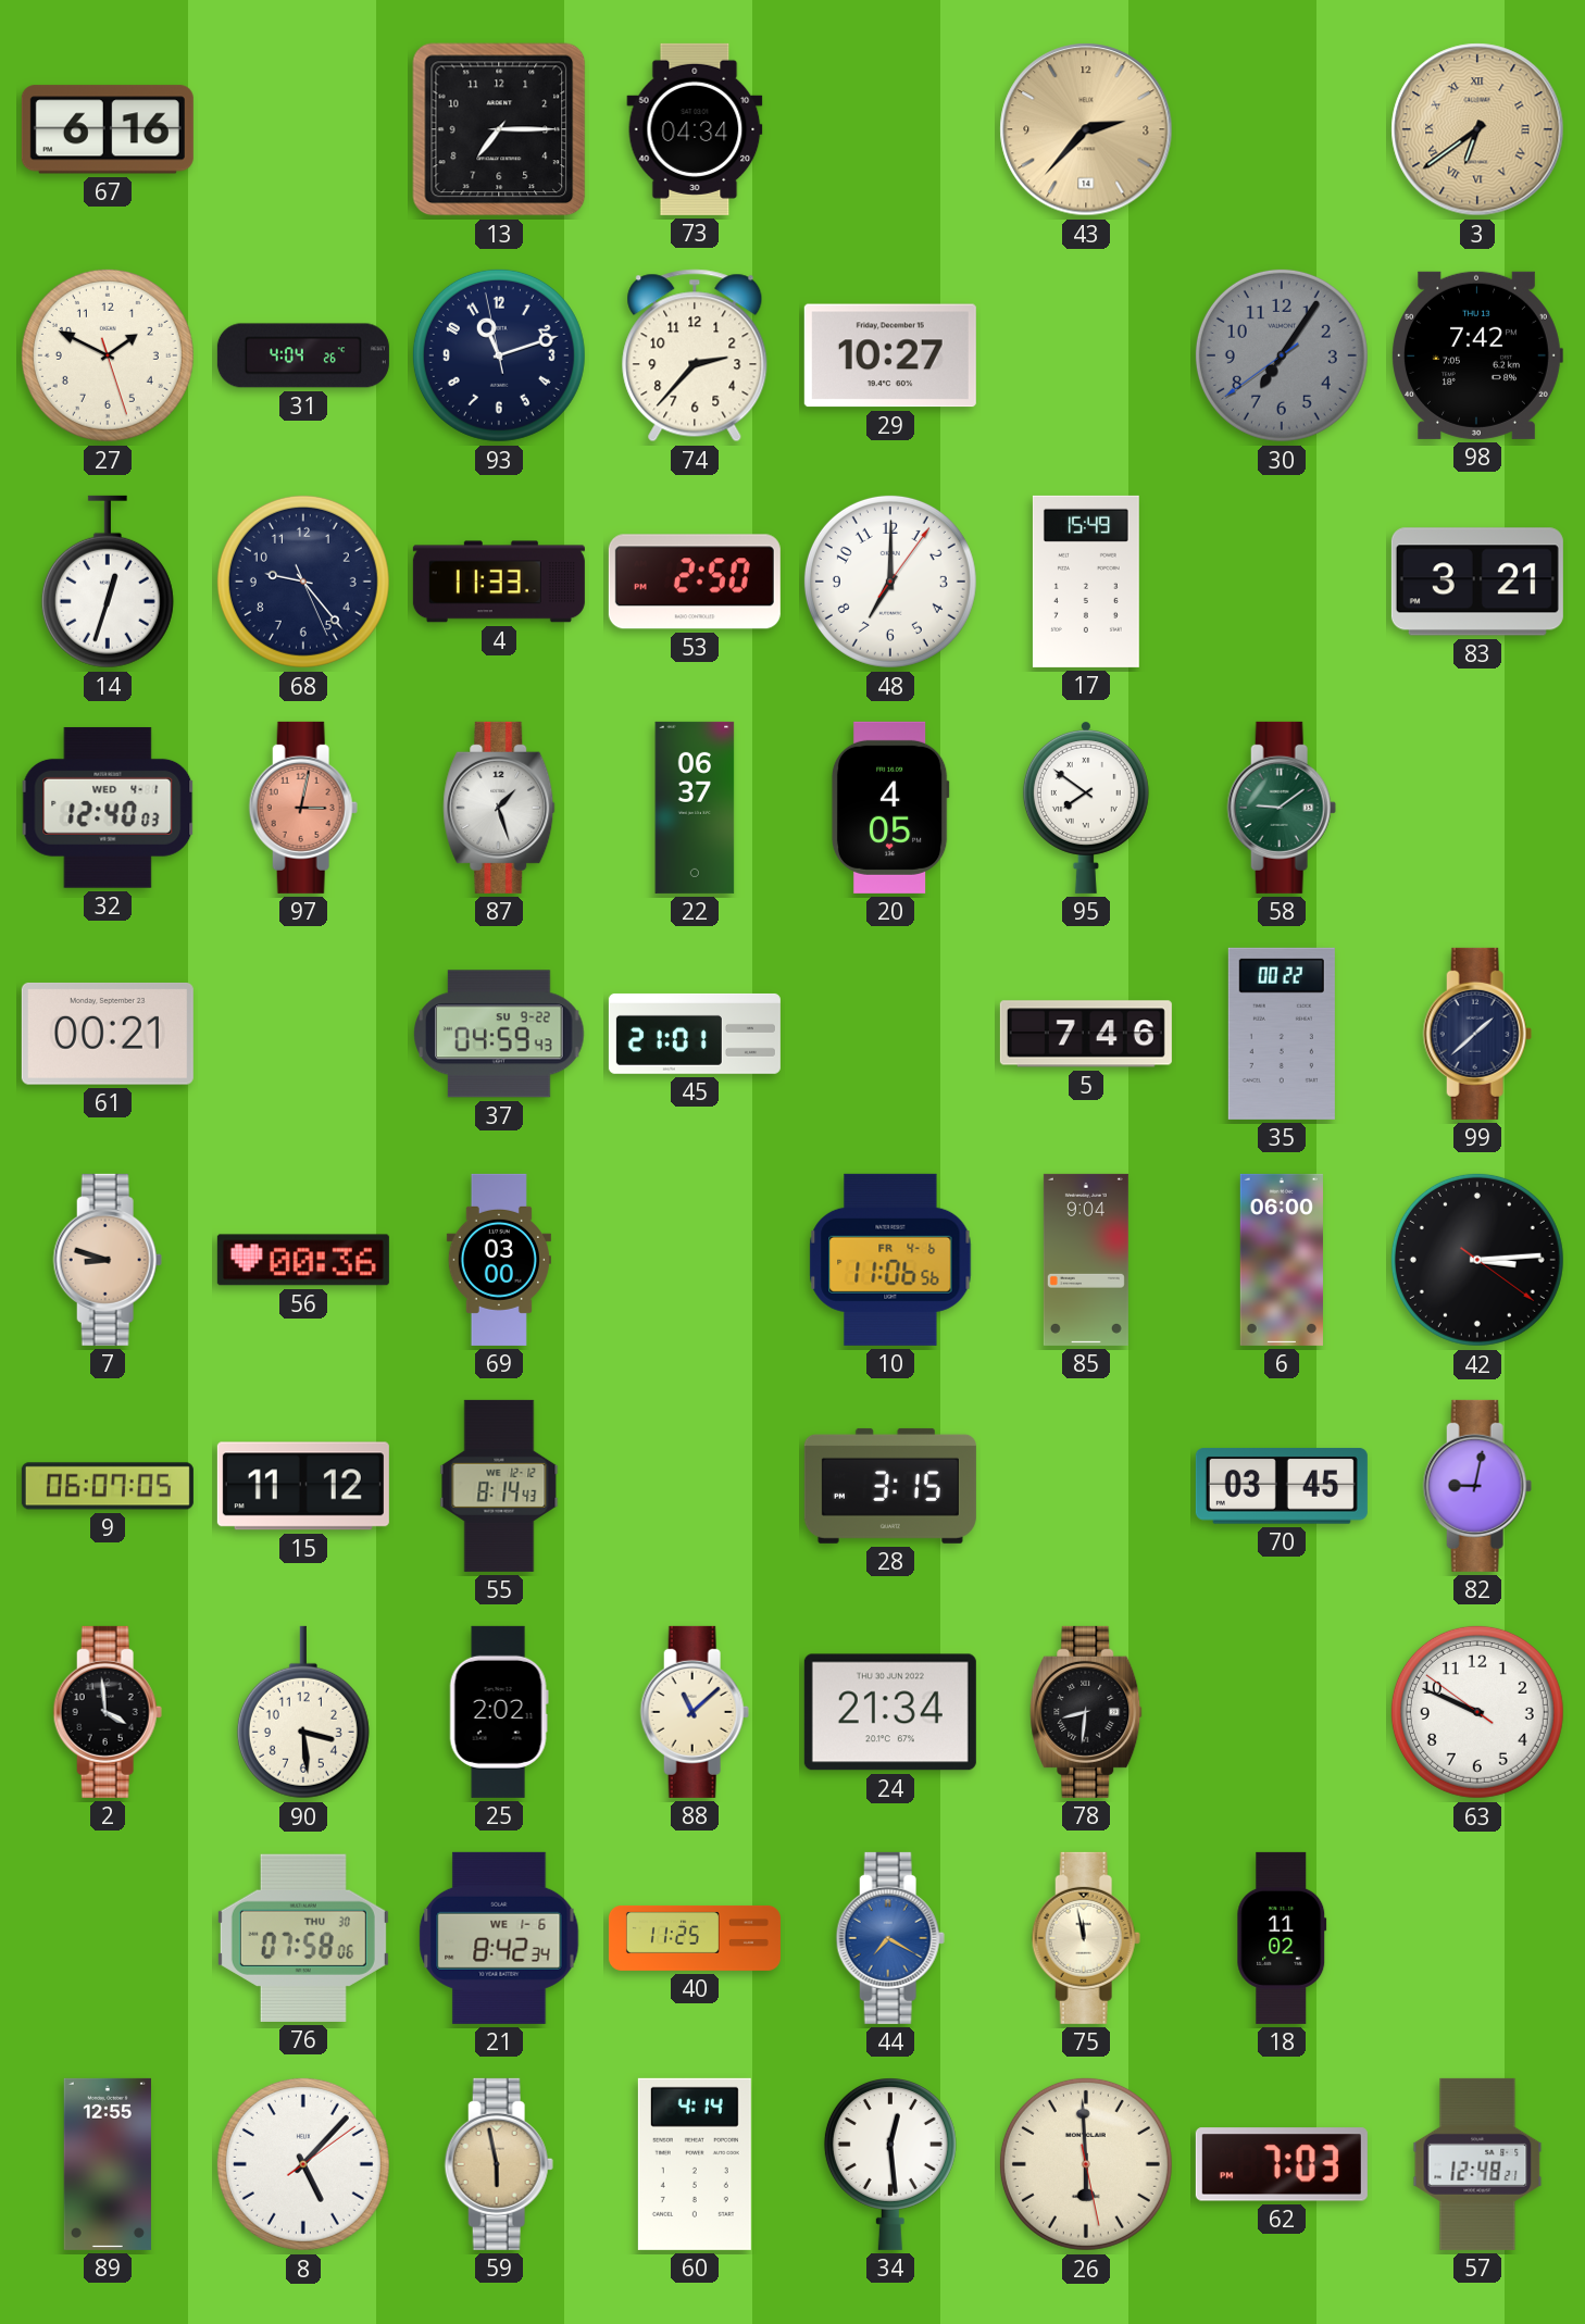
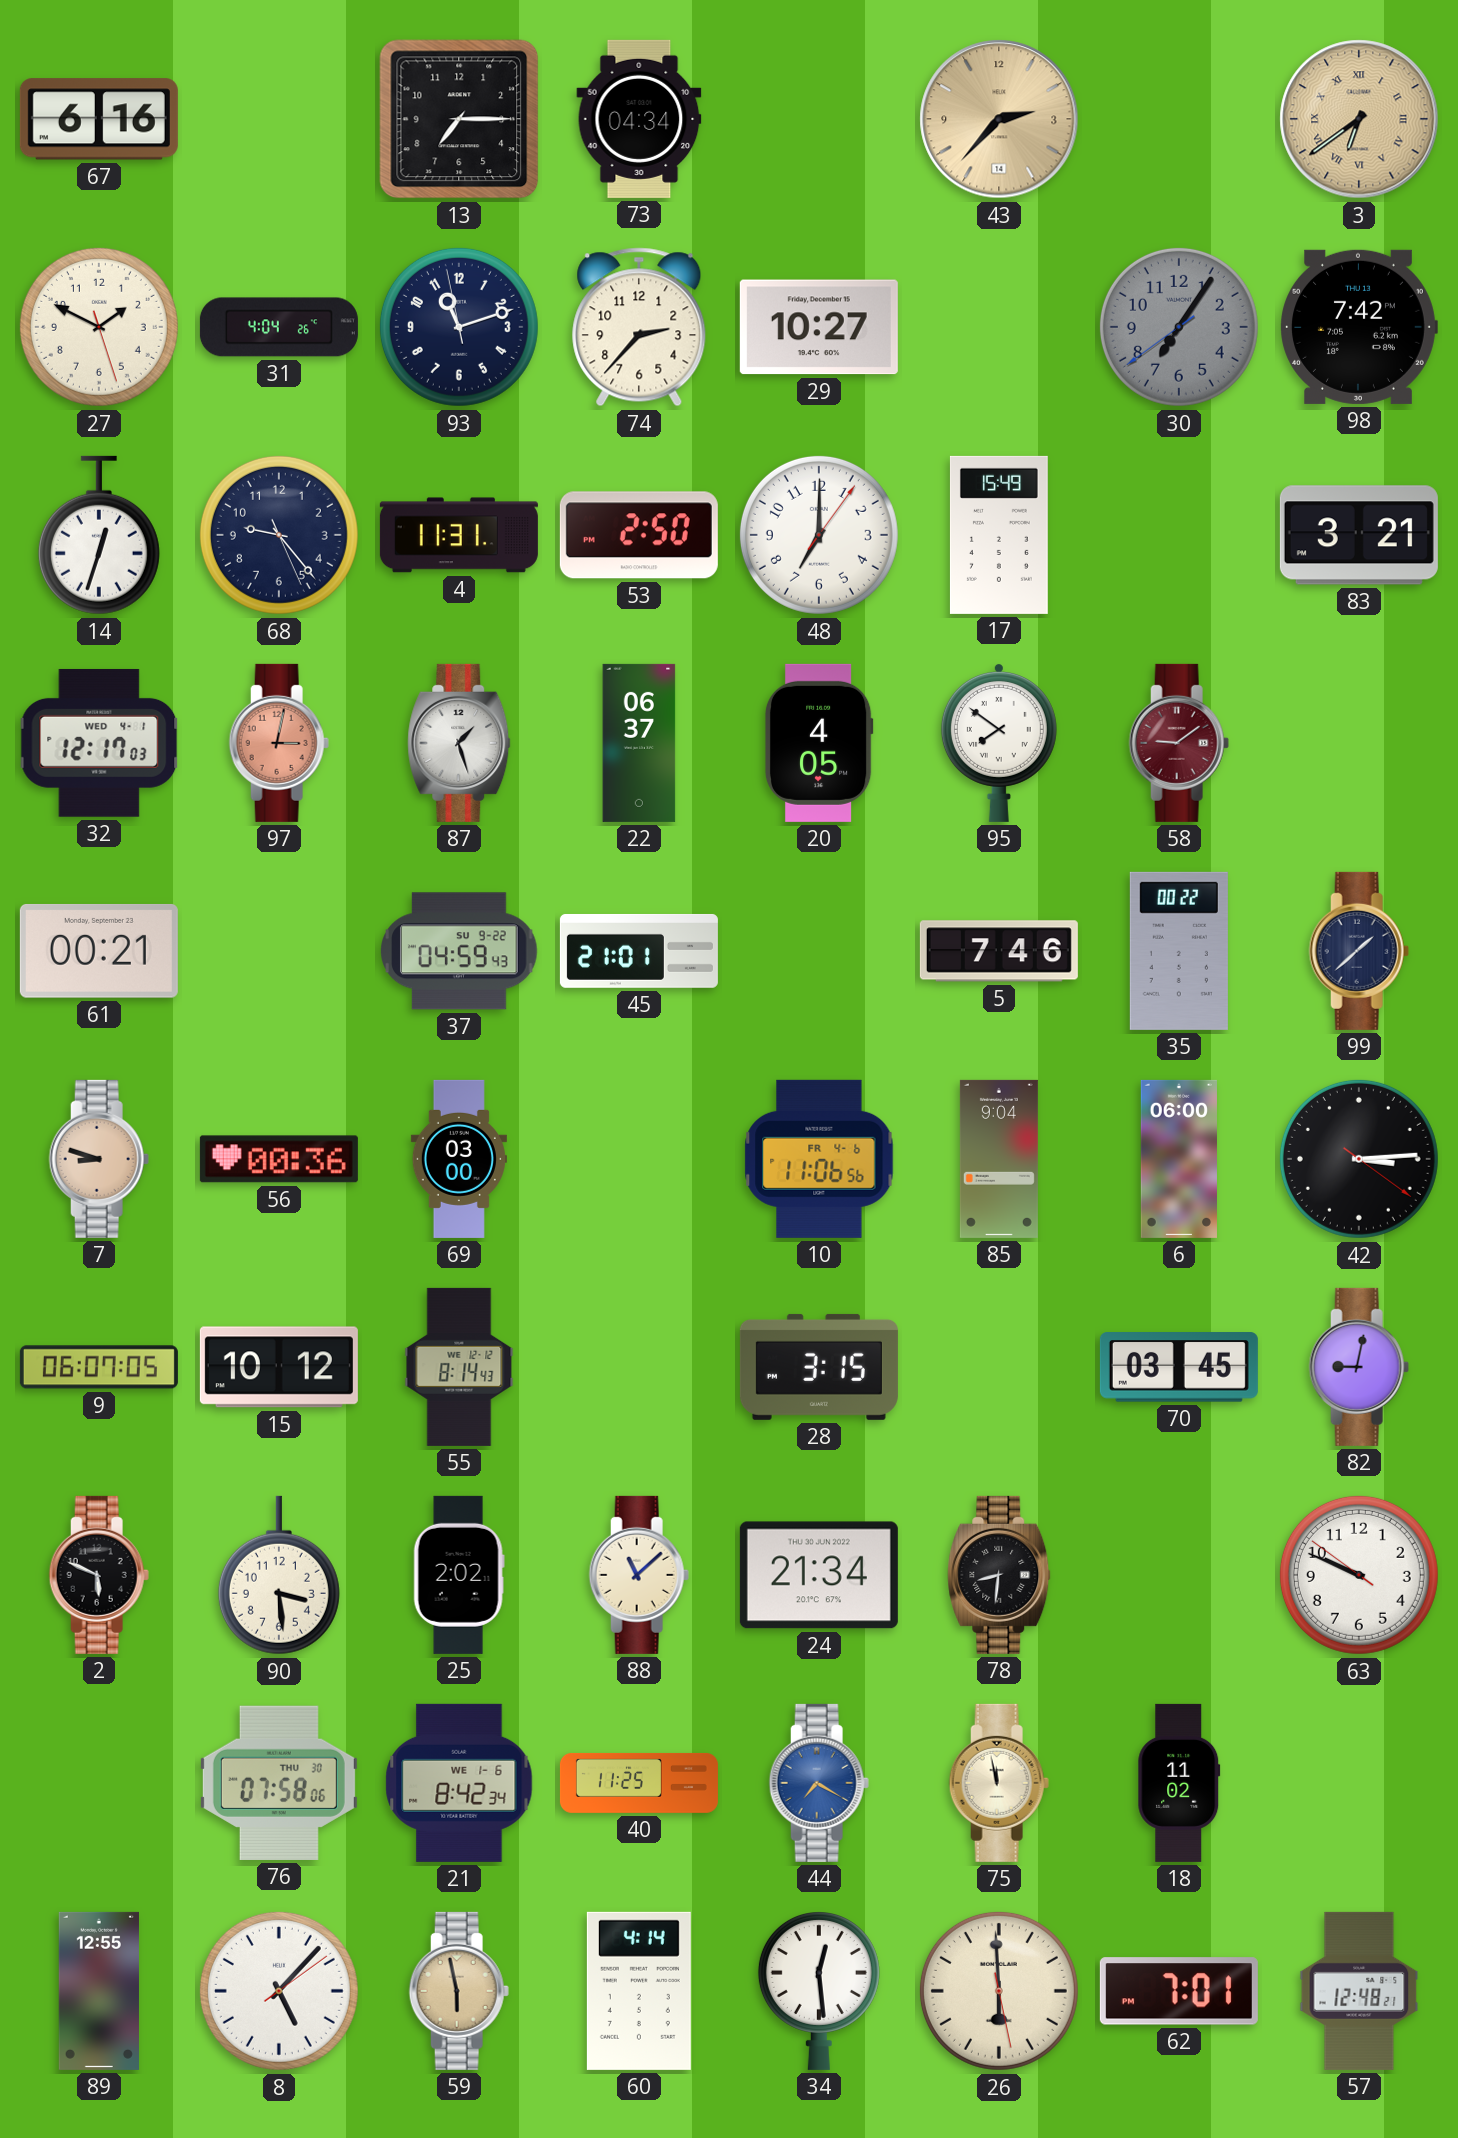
4: 11:33 -> 11:31
32: 12:40 -> 12:17
58 dial: green -> burgundy
15: 11:12 -> 10:12
2: 3:59 -> 5:49
62: 7:03 -> 7:01
